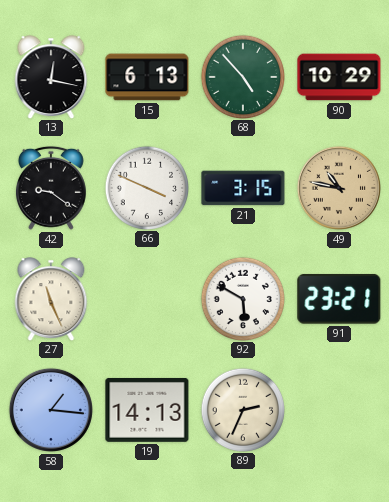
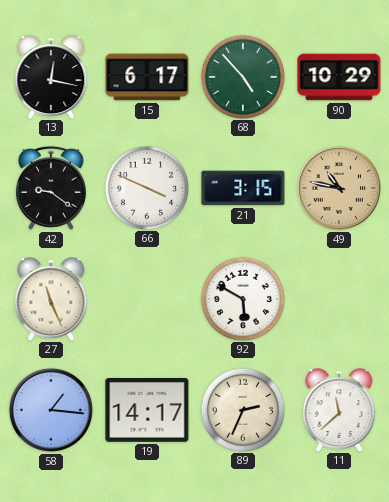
15: 6:13 -> 6:17
91: 23:21 -> none
19: 14:13 -> 14:17
11: none -> 11:38
